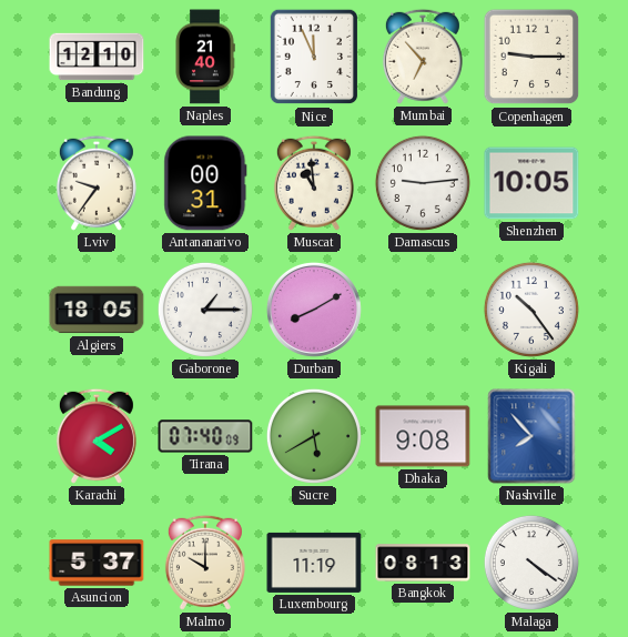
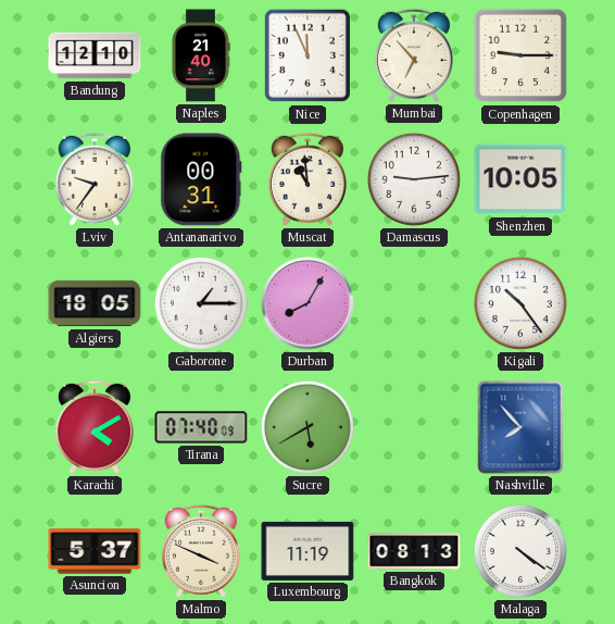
Durban: 8:10 -> 8:05
Dhaka: 9:08 -> none
Malmo: 10:00 -> 3:49
